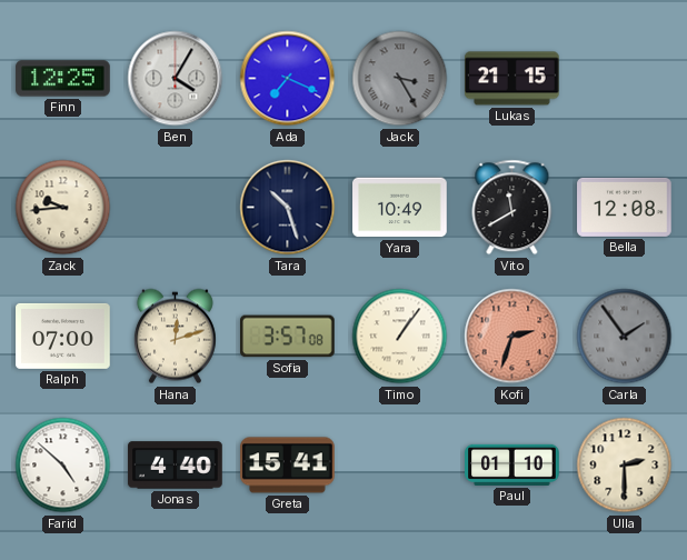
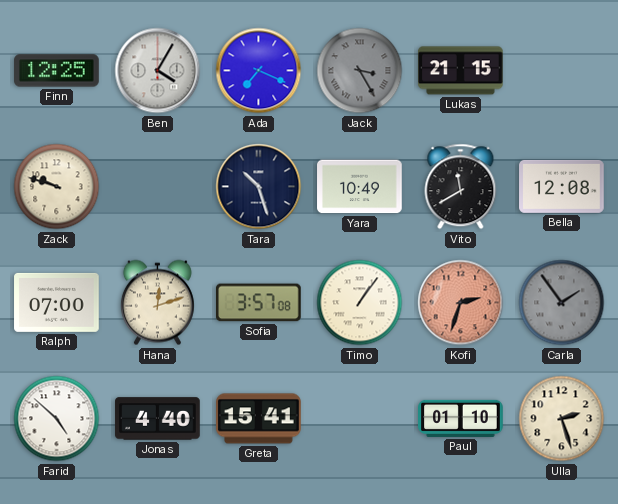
Zack: 9:44 -> 9:48
Ulla: 2:30 -> 2:27
